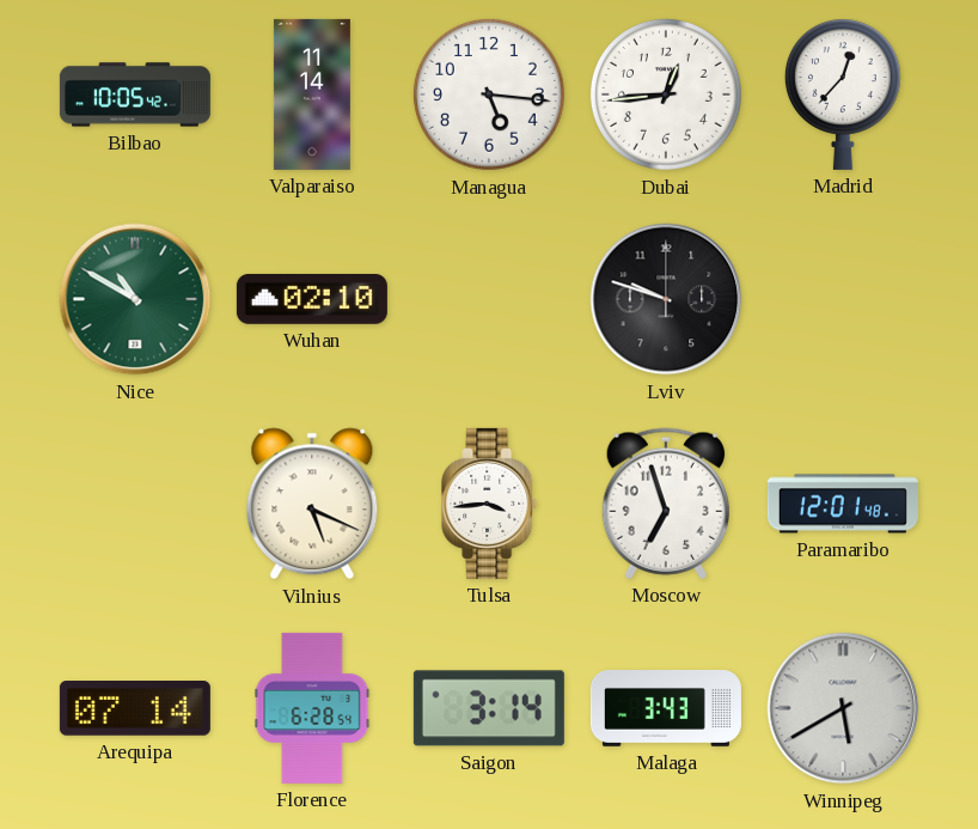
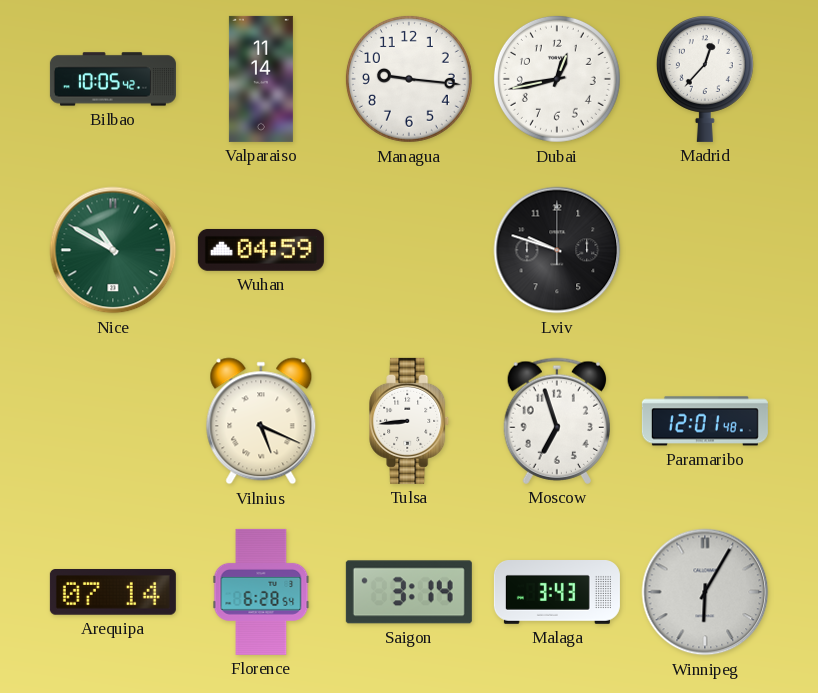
Managua: 5:16 -> 9:16
Dubai: 12:44 -> 12:43
Wuhan: 02:10 -> 04:59
Tulsa: 3:44 -> 8:44
Winnipeg: 5:40 -> 6:05
